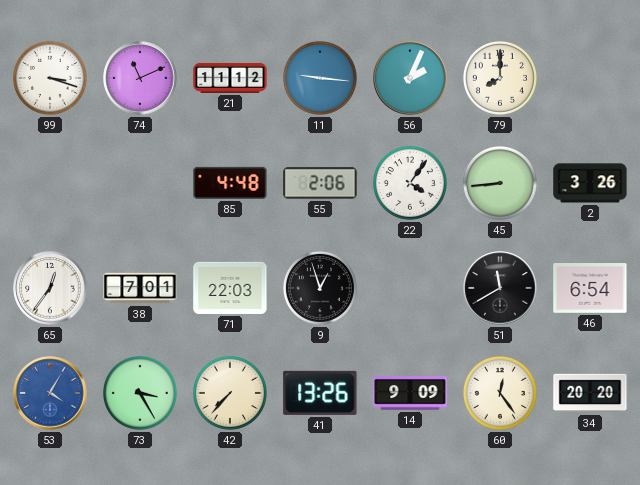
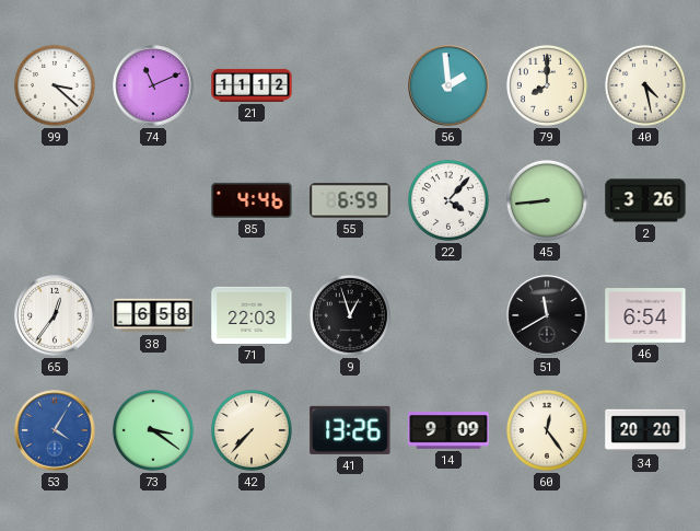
99: 3:18 -> 3:22
11: 9:16 -> none
56: 2:04 -> 1:59
40: none -> 4:28
85: 4:48 -> 4:46
55: 2:06 -> 6:59
22: 4:06 -> 4:07
38: 7:01 -> 6:58
73: 3:25 -> 3:21
